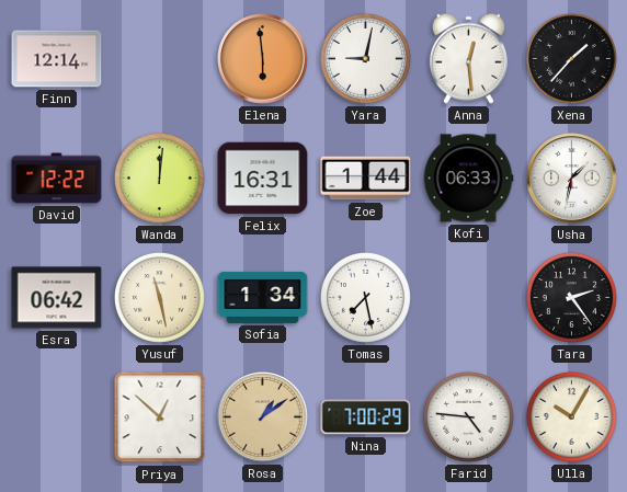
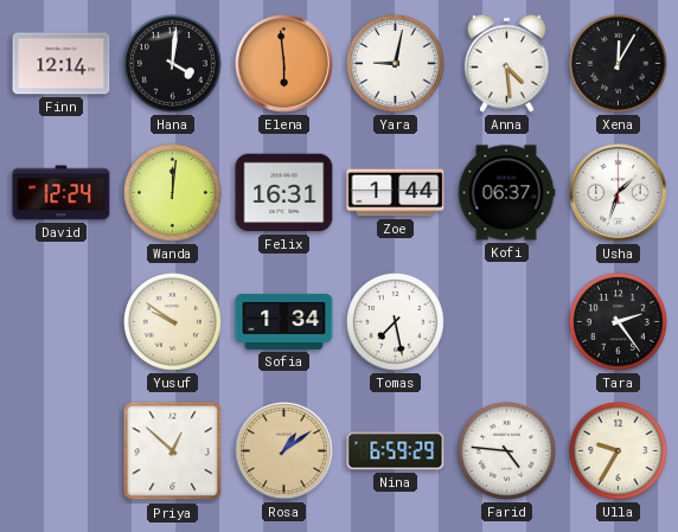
Hana: none -> 4:01
Anna: 12:29 -> 4:29
Xena: 1:37 -> 12:05
David: 12:22 -> 12:24
Kofi: 06:33 -> 06:37
Usha: 1:32 -> 1:33
Esra: 06:42 -> none
Yusuf: 11:28 -> 9:51
Nina: 7:00 -> 6:59
Ulla: 10:05 -> 9:35
